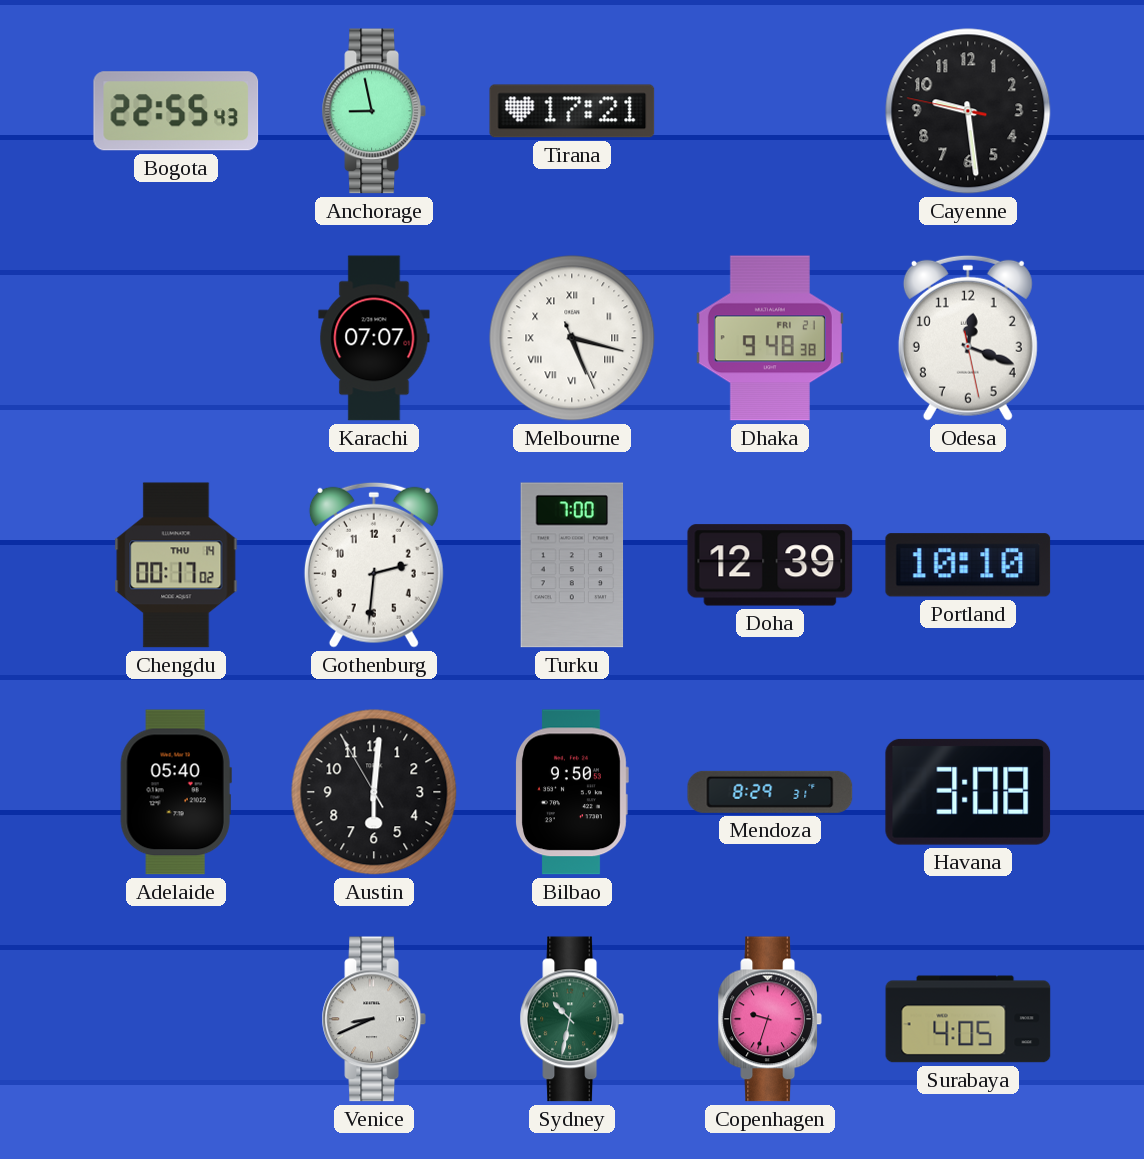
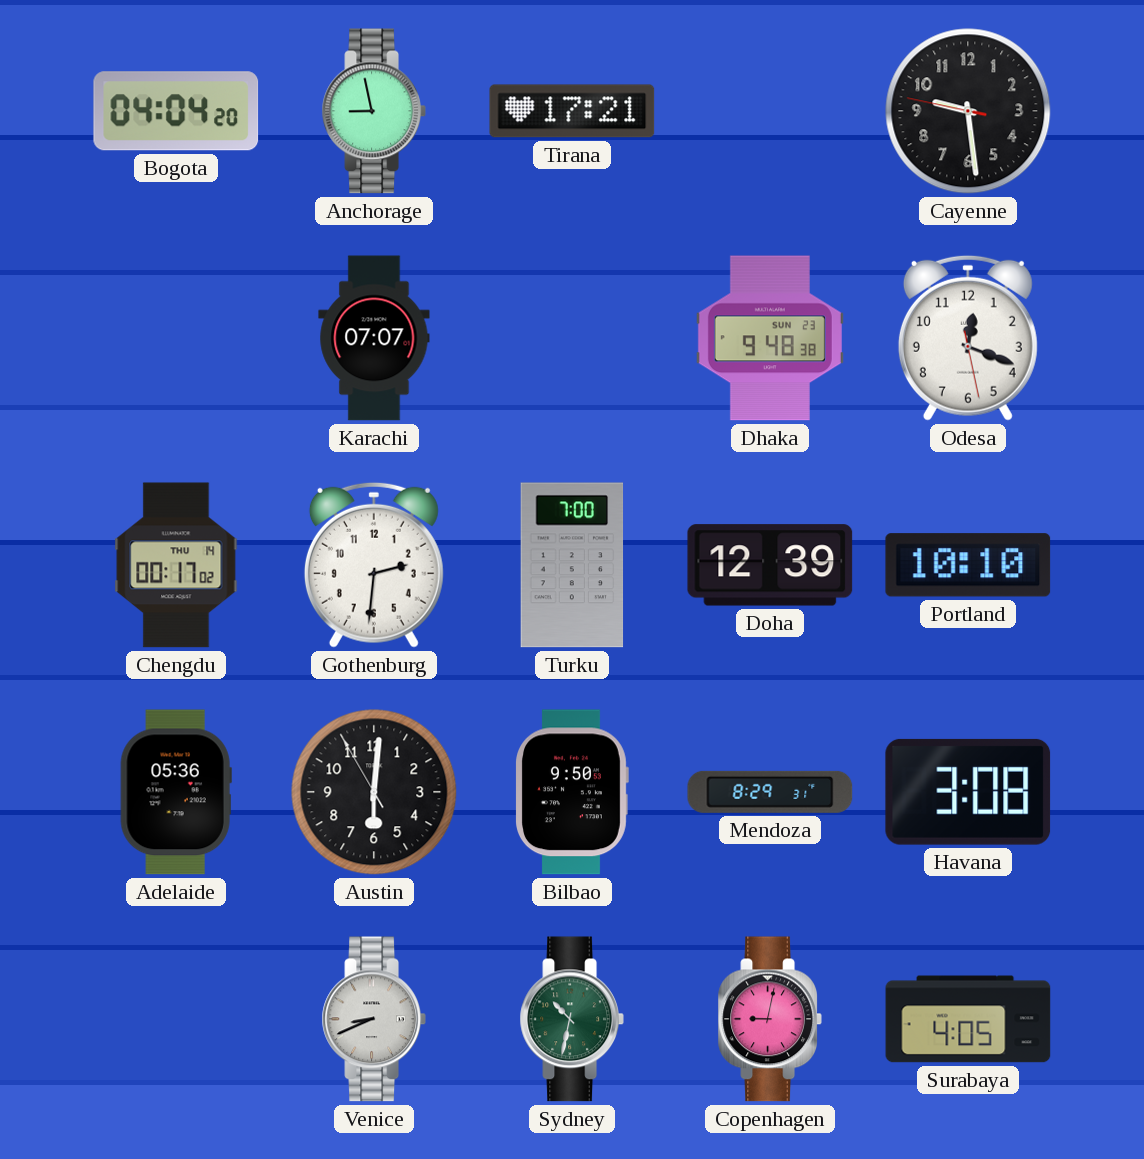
Bogota: 22:55 -> 04:04
Melbourne: 5:17 -> none
Dhaka date: FRI 21 -> SUN 23
Adelaide: 05:40 -> 05:36
Copenhagen: 9:33 -> 9:02
